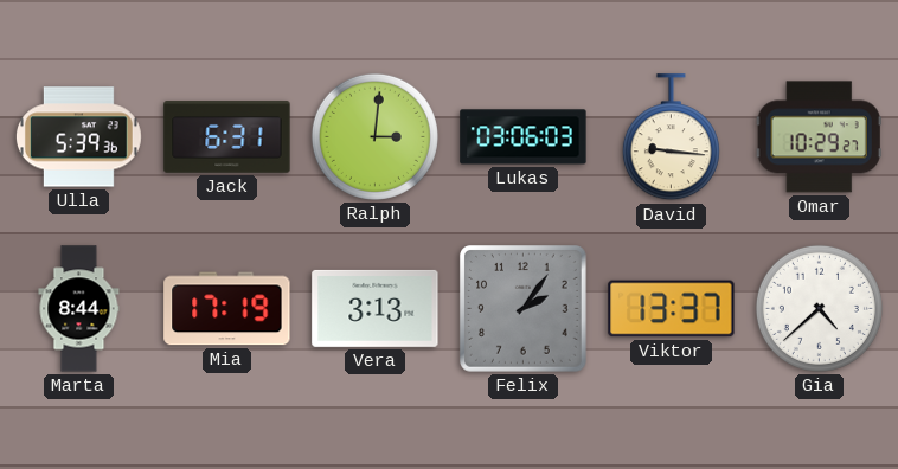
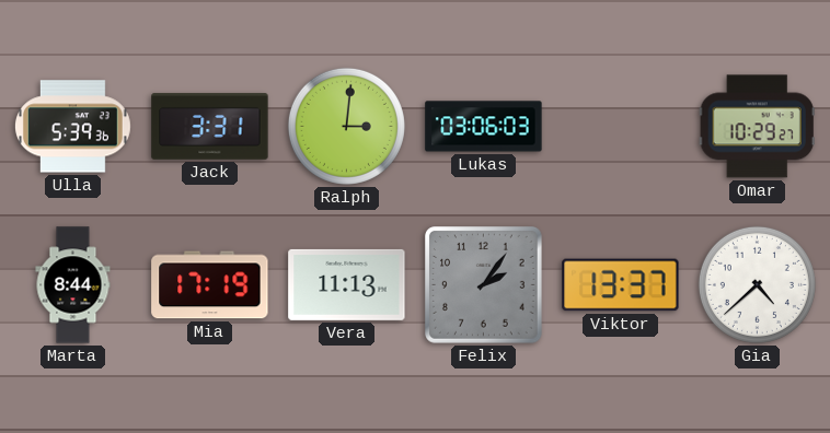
Jack: 6:31 -> 3:31
David: 9:16 -> none
Vera: 3:13 -> 11:13
